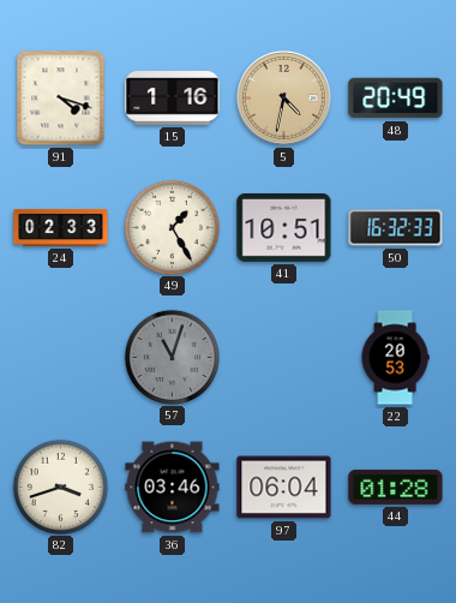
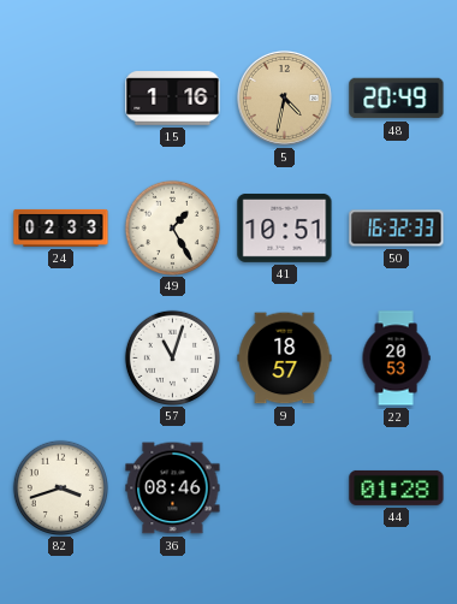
91: 4:18 -> none
57 dial: grey -> white
9: none -> 18:57
36: 03:46 -> 08:46
97: 06:04 -> none
